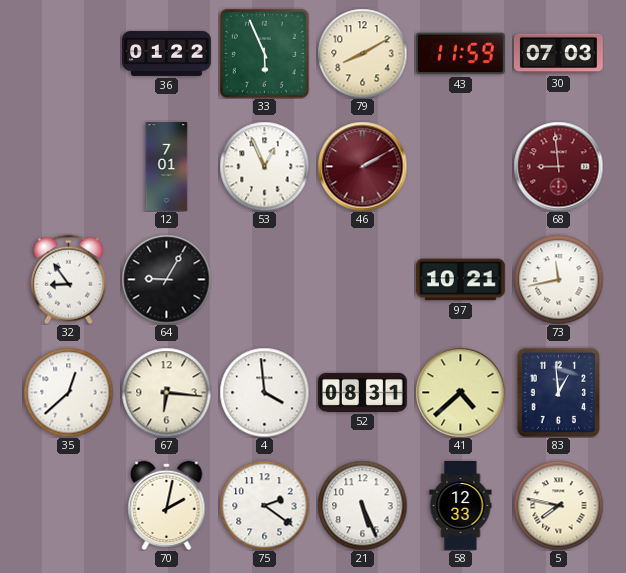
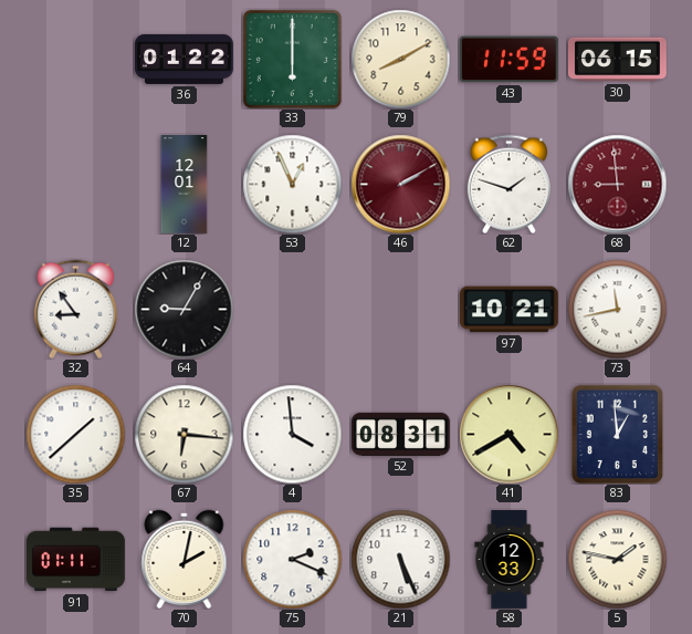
33: 5:56 -> 6:00
30: 07:03 -> 06:15
12: 7:01 -> 12:01
62: none -> 1:48
35: 12:38 -> 1:38
41: 4:38 -> 4:40
91: none -> 01:11
75: 2:21 -> 2:19
5: 7:47 -> 1:47
